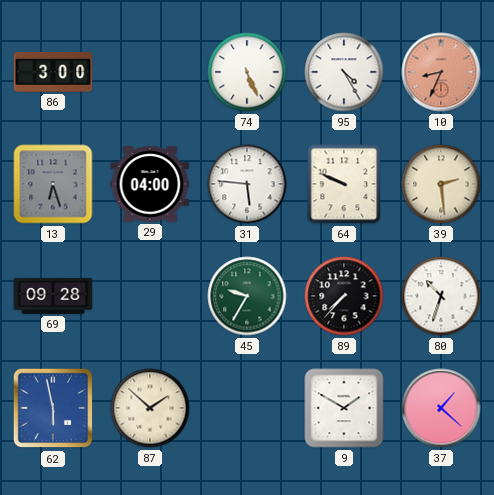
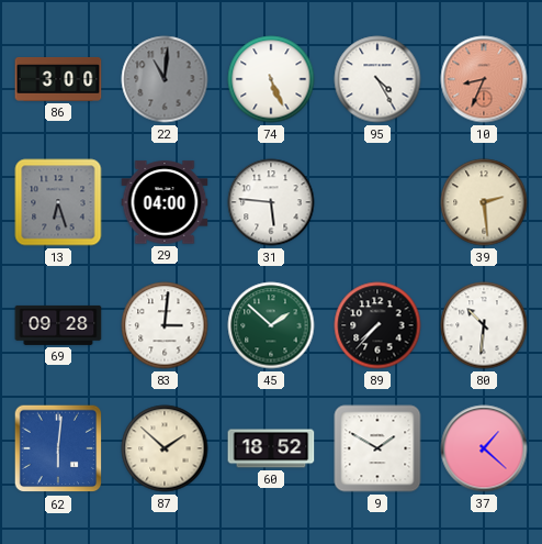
22: none -> 11:01
64: 9:49 -> none
83: none -> 3:01
45: 9:35 -> 1:52
80: 10:33 -> 10:31
62: 5:58 -> 6:01
60: none -> 18:52
